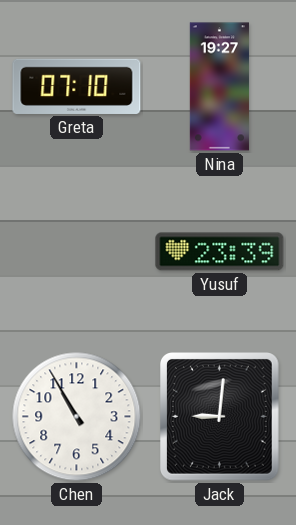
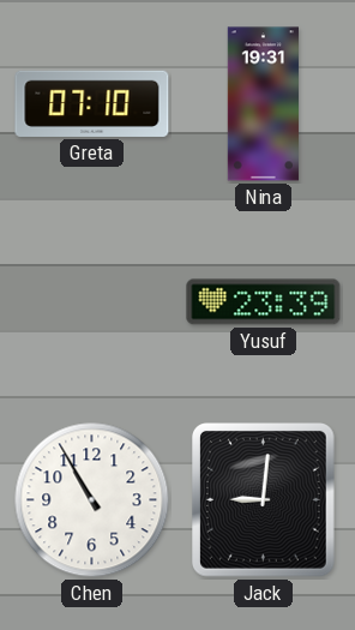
Nina: 19:27 -> 19:31
